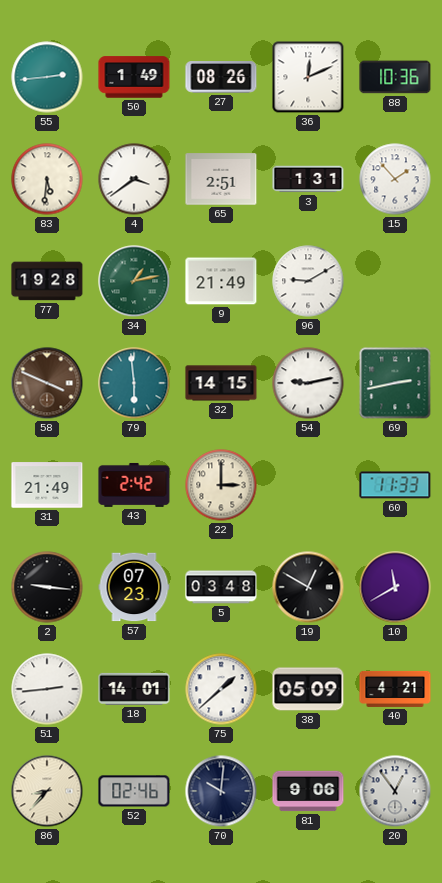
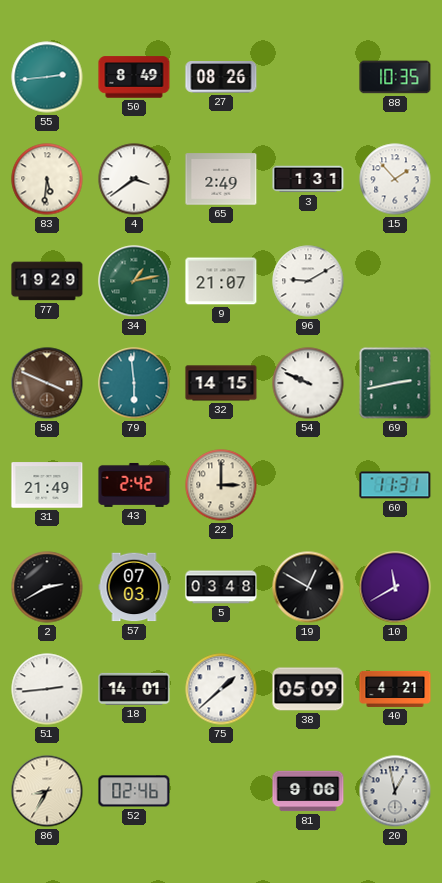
50: 1:49 -> 8:49
36: 12:11 -> none
88: 10:36 -> 10:35
65: 2:51 -> 2:49
77: 19:28 -> 19:29
9: 21:49 -> 21:07
54: 9:13 -> 9:49
60: 11:33 -> 11:31
2: 9:16 -> 2:40
57: 07:23 -> 07:03
86: 8:37 -> 8:35
70: 10:01 -> none
20: 12:54 -> 12:58
